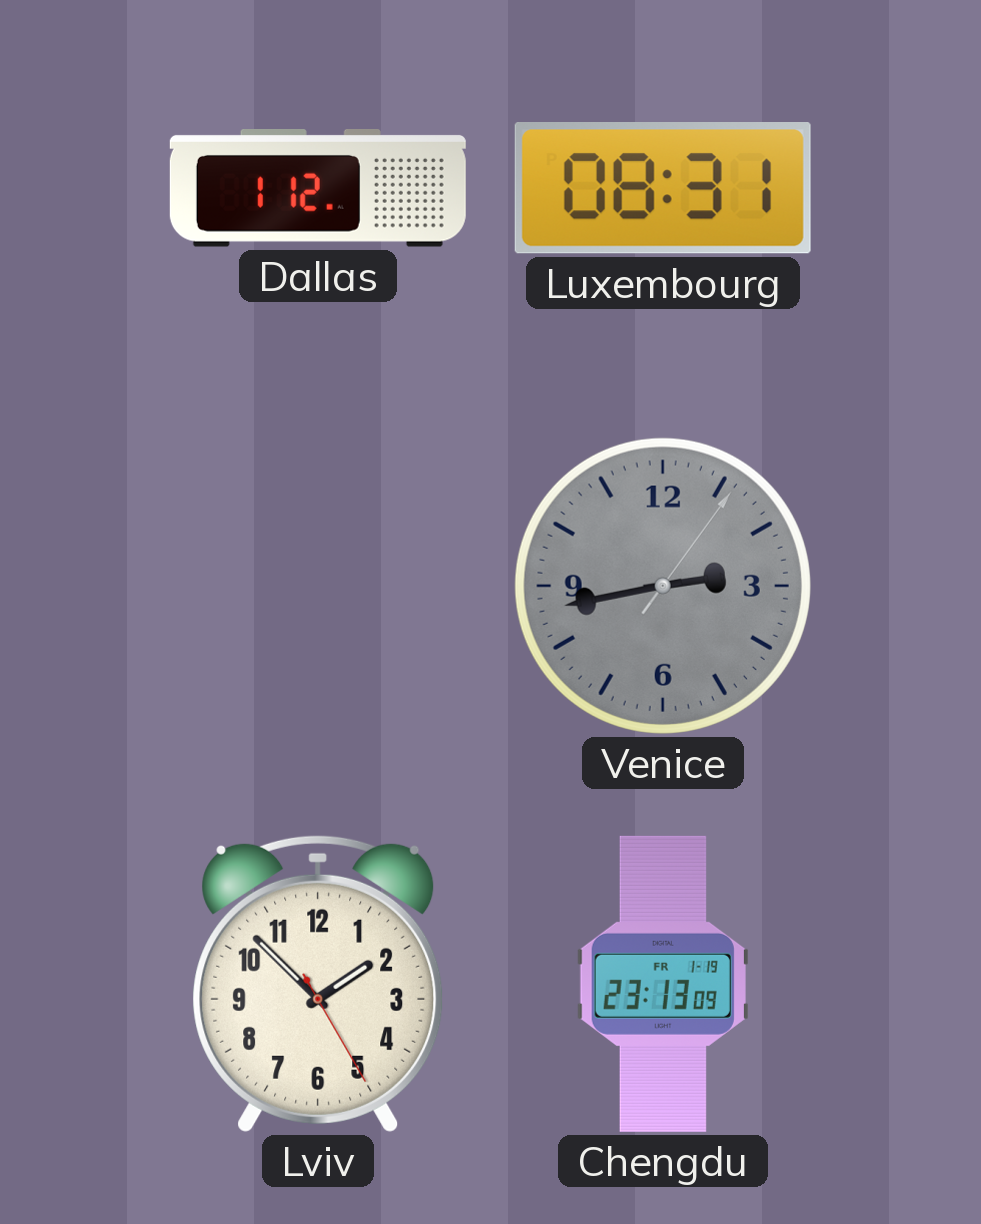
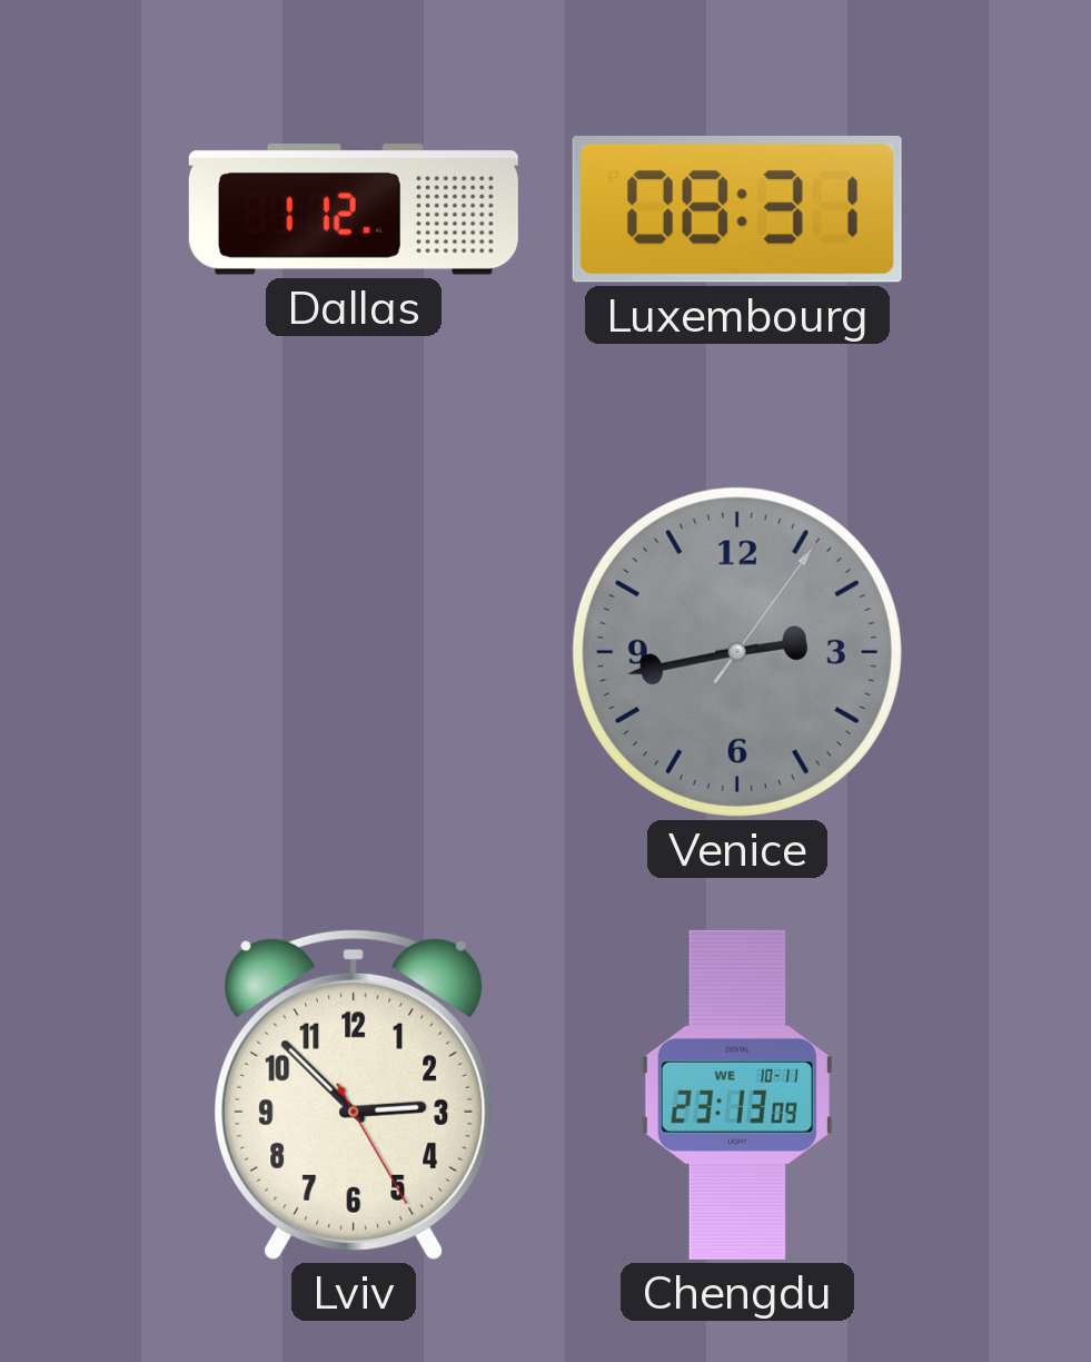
Lviv: 1:52 -> 2:52
Chengdu date: FR 1-19 -> WE 10-11
